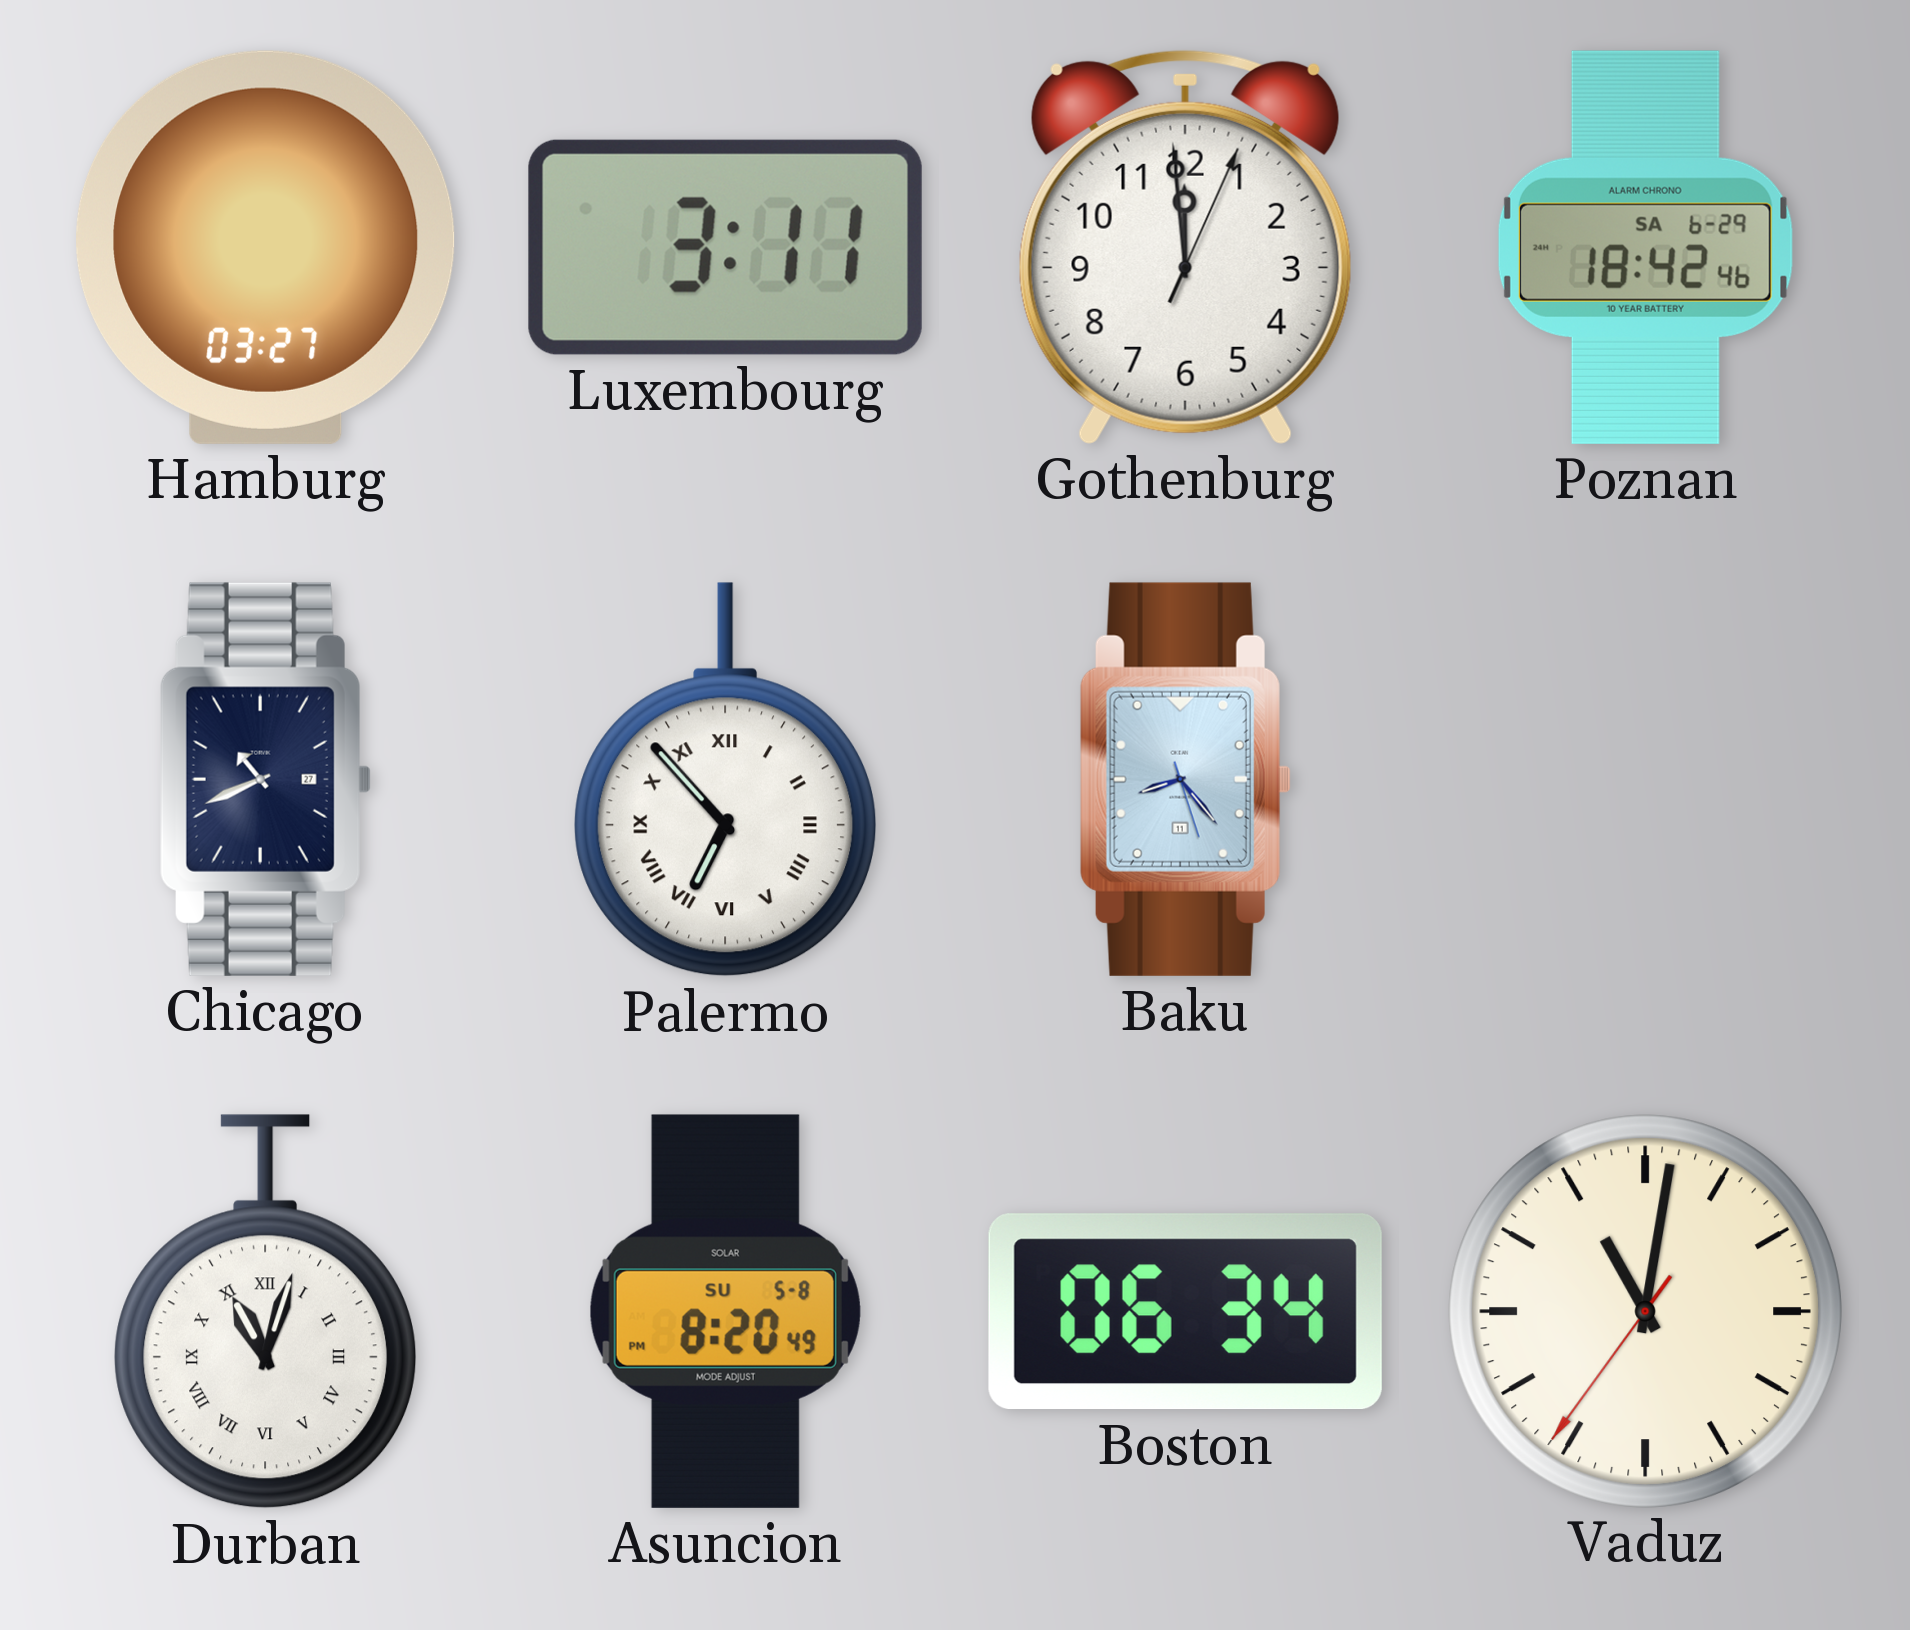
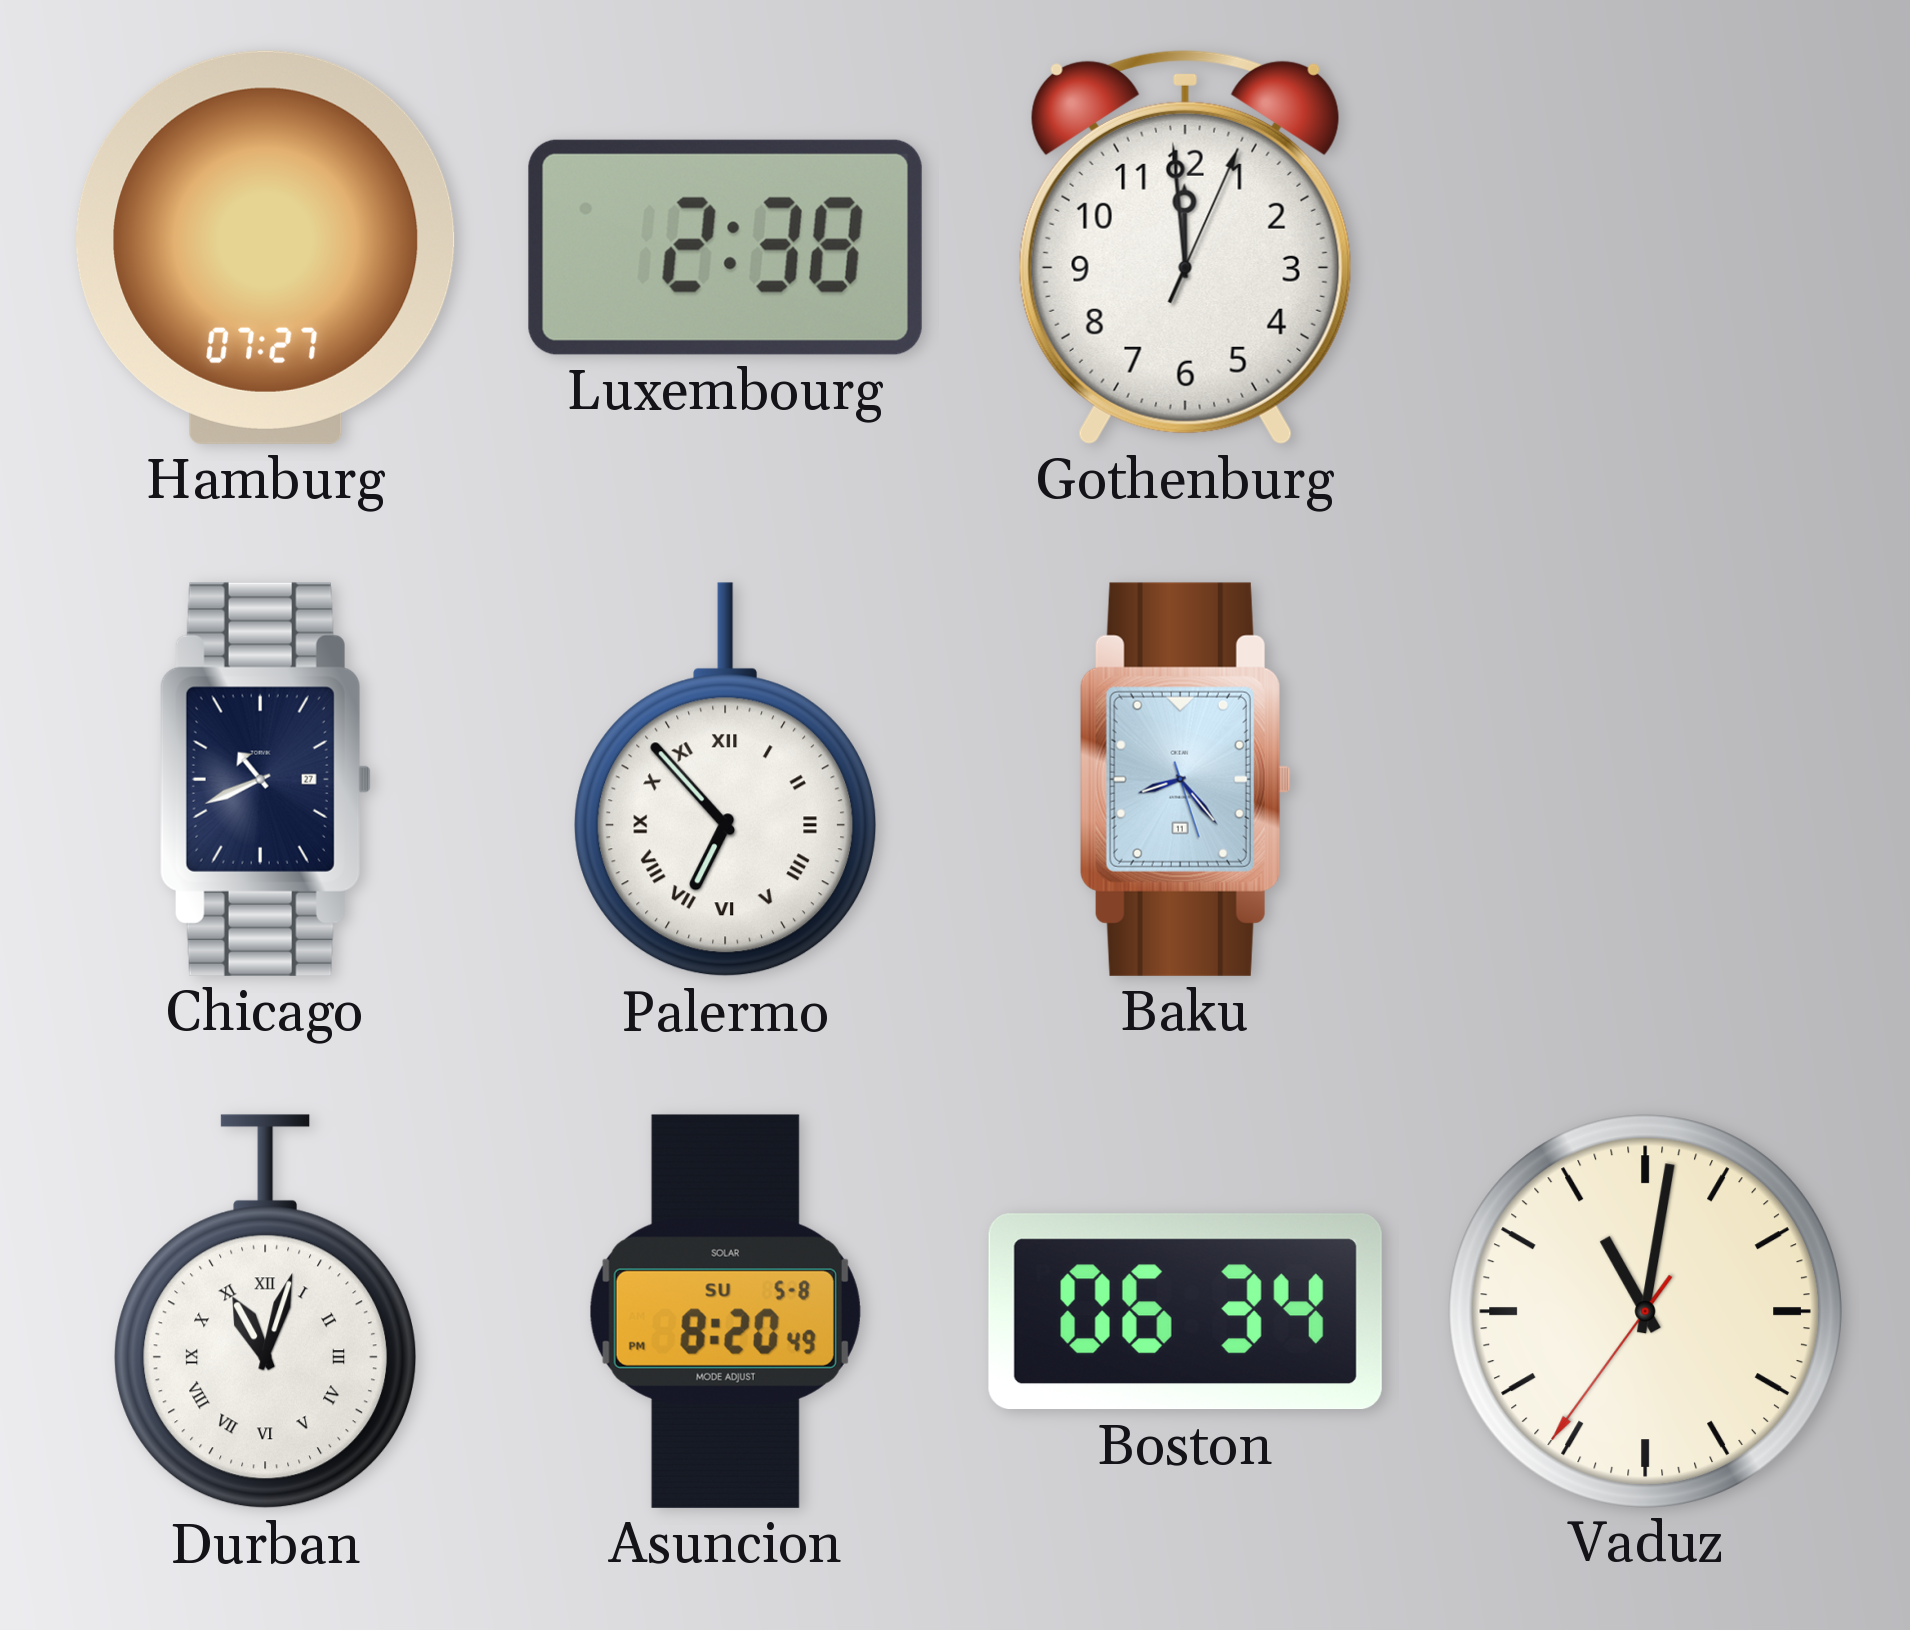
Hamburg: 03:27 -> 07:27
Luxembourg: 3:11 -> 2:38
Poznan: 18:42 -> none
